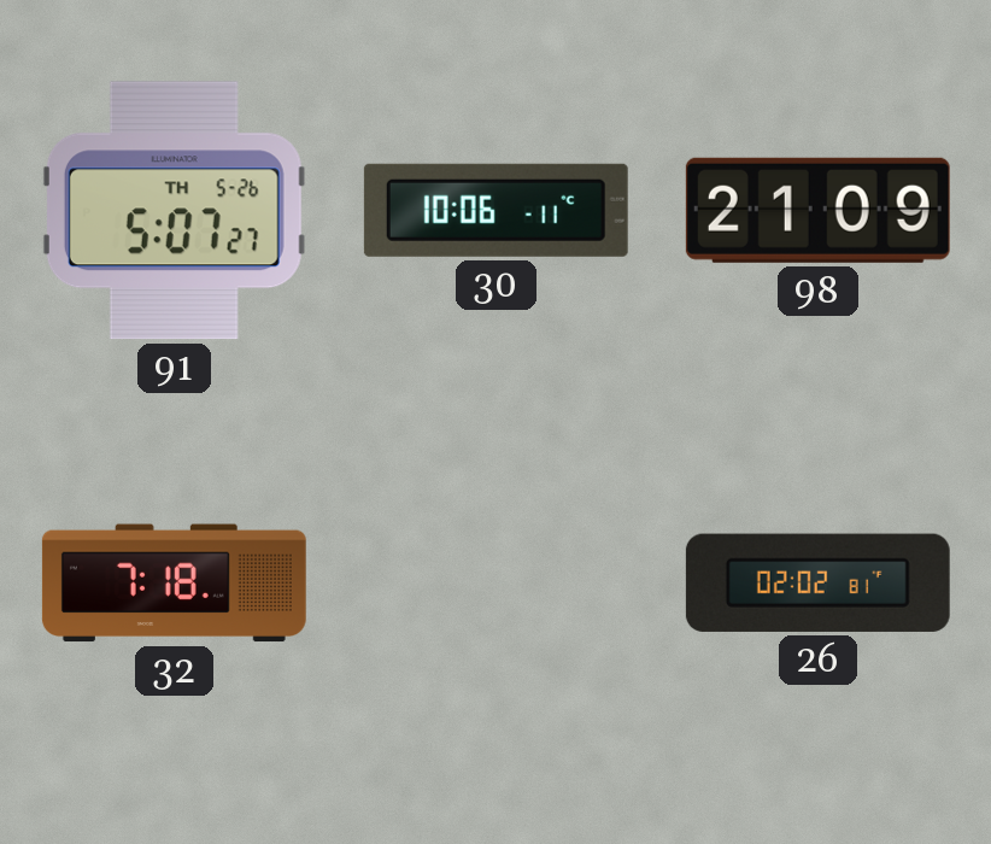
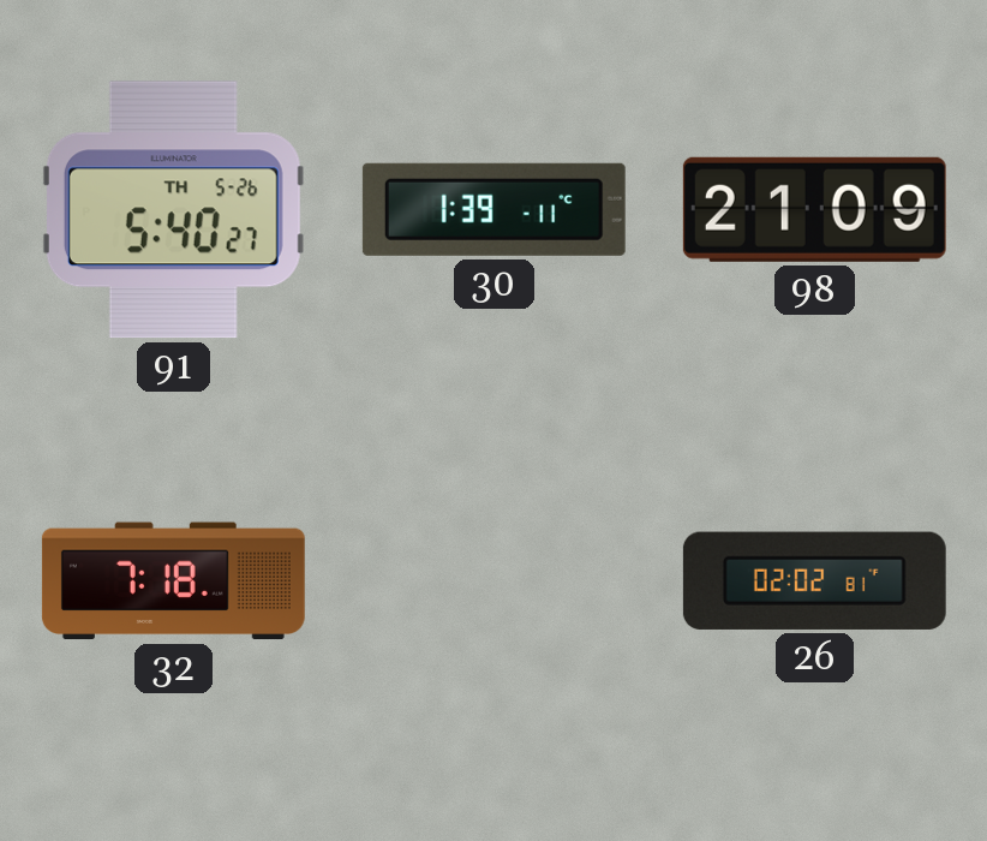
91: 5:07 -> 5:40
30: 10:06 -> 1:39
